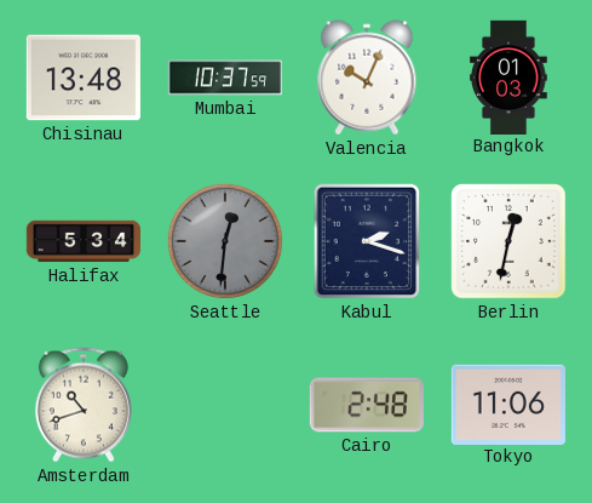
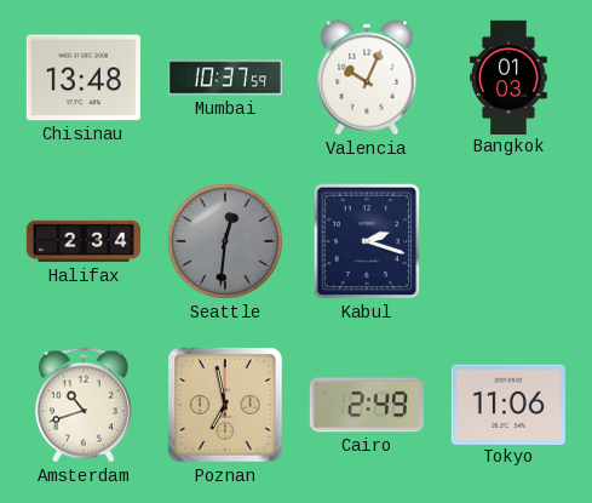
Halifax: 5:34 -> 2:34
Berlin: 12:32 -> none
Poznan: none -> 6:58
Cairo: 2:48 -> 2:49
